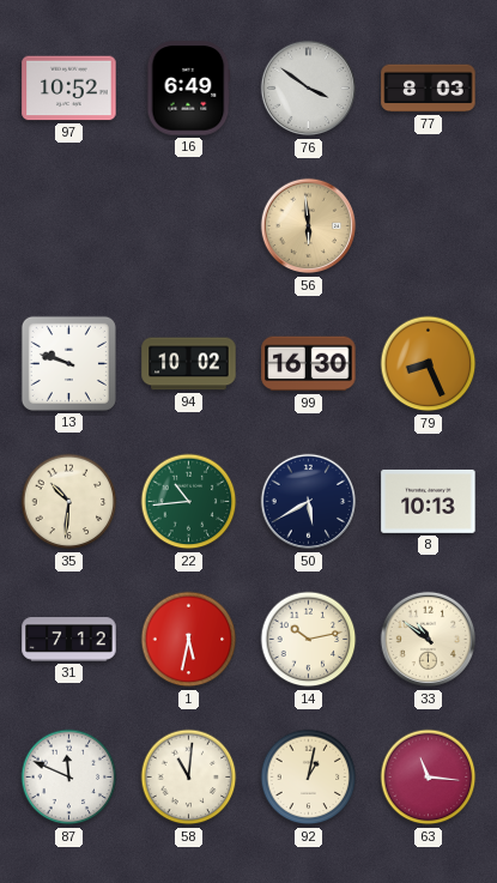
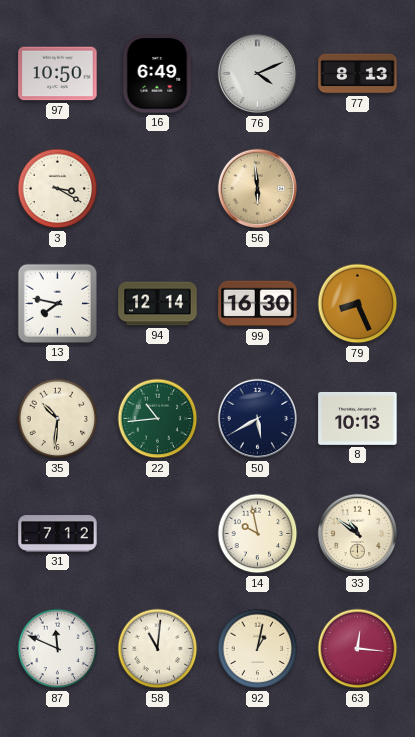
97: 10:52 -> 10:50
76: 3:51 -> 4:11
77: 8:03 -> 8:13
3: none -> 3:20
13: 9:48 -> 7:47
94: 10:02 -> 12:14
1: 5:32 -> none
14: 10:13 -> 9:58
63: 11:16 -> 12:16
